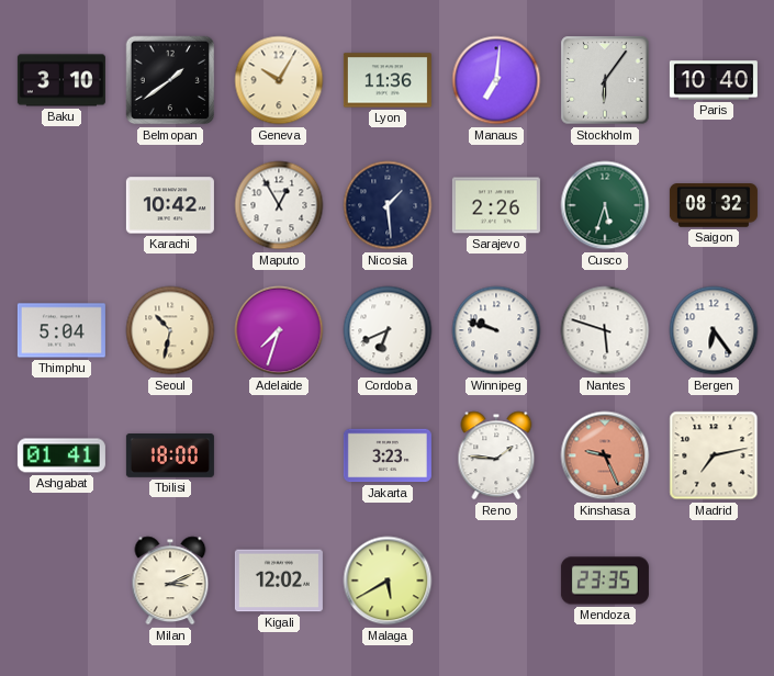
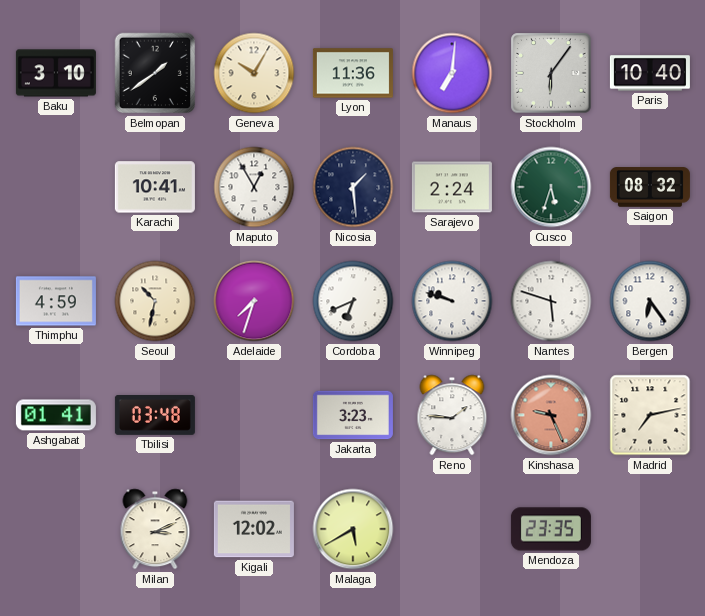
Karachi: 10:42 -> 10:41
Sarajevo: 2:26 -> 2:24
Thimphu: 5:04 -> 4:59
Tbilisi: 18:00 -> 03:48
